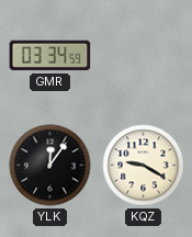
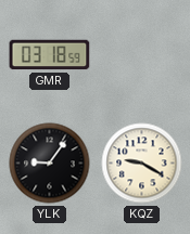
GMR: 03:34 -> 03:18
YLK: 12:06 -> 9:06
